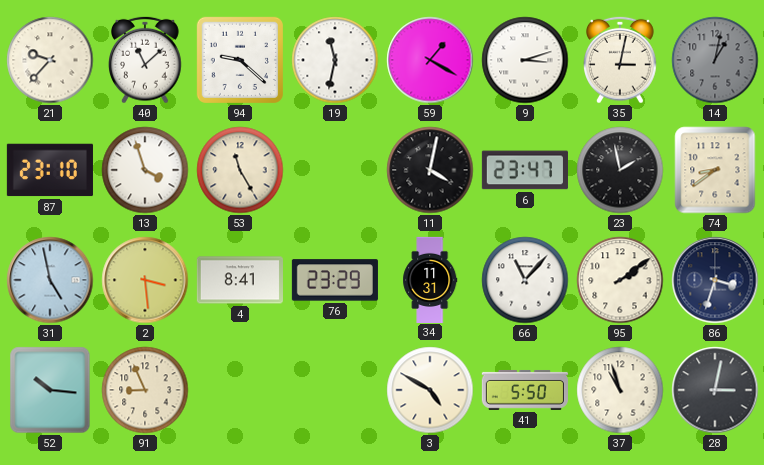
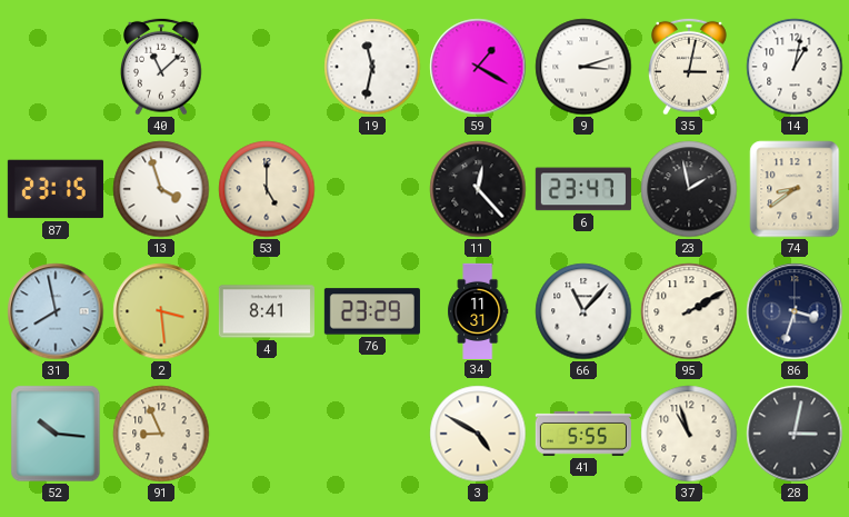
21: 9:37 -> none
94: 9:22 -> none
14 dial: grey -> white
87: 23:10 -> 23:15
53: 11:25 -> 5:00
11: 4:02 -> 12:23
31: 4:58 -> 7:58
95: 2:09 -> 2:10
41: 5:50 -> 5:55
